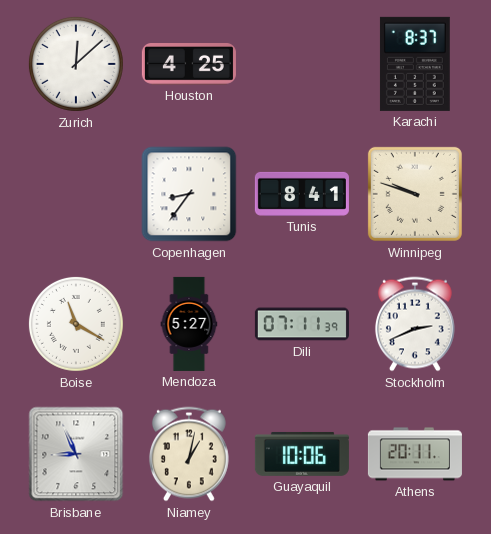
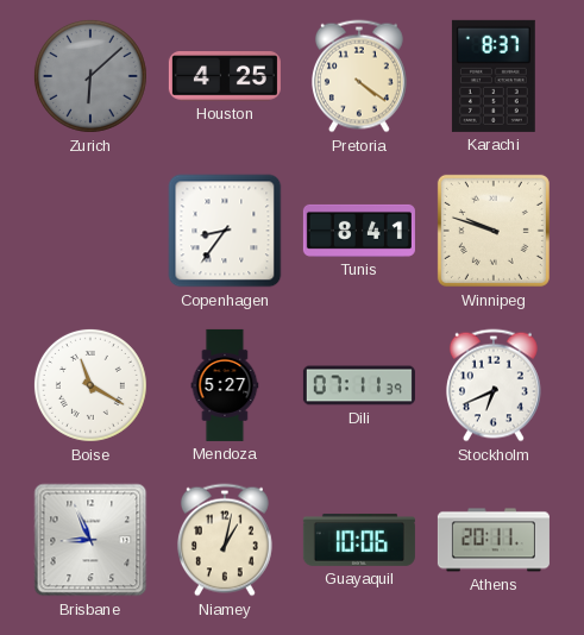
Zurich: 12:08 -> 6:08
Zurich dial: white -> grey
Pretoria: none -> 4:21
Stockholm: 2:41 -> 6:41
